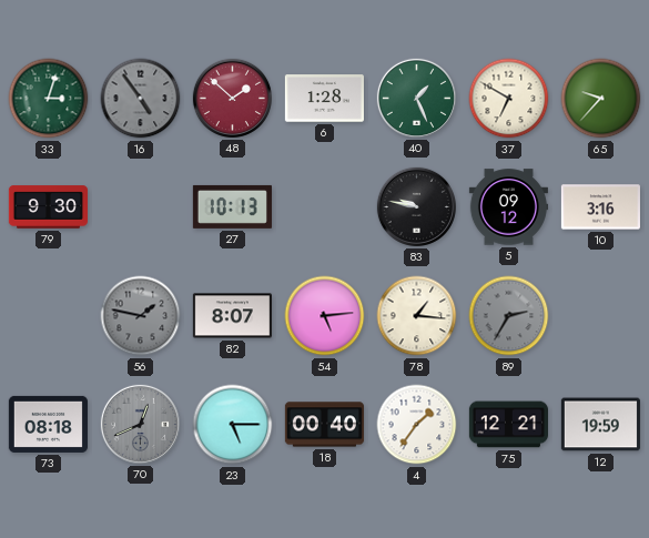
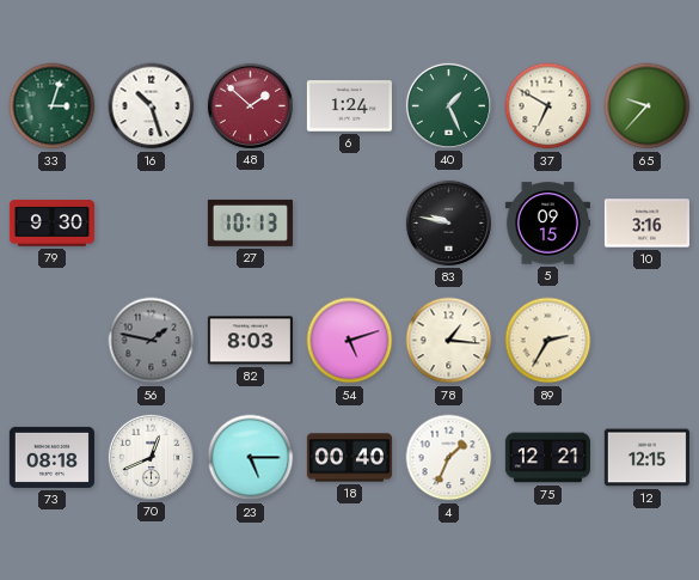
16: 4:54 -> 10:27
16 dial: grey -> white
6: 1:28 -> 1:24
5: 09:12 -> 09:15
82: 8:07 -> 8:03
54: 5:14 -> 5:12
89 dial: grey -> cream
70 dial: grey -> white
4: 1:36 -> 1:34
12: 19:59 -> 12:15
